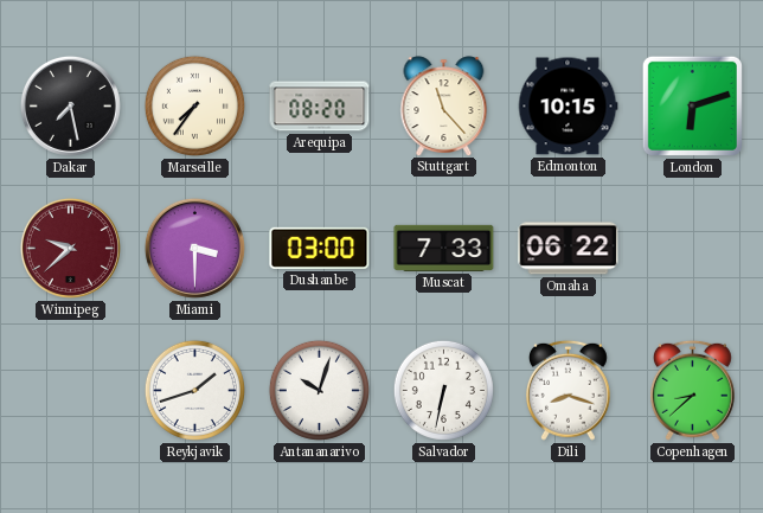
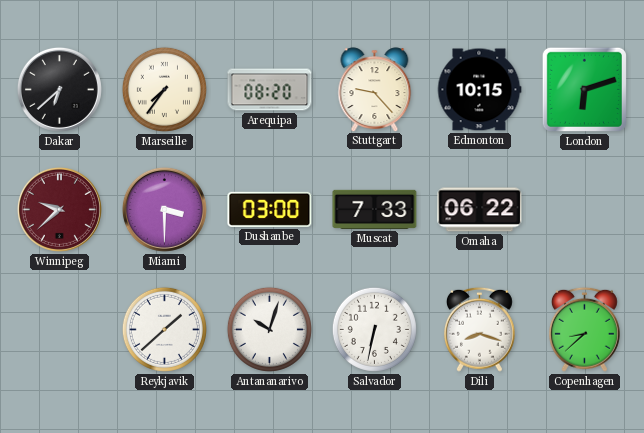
Dakar: 7:28 -> 6:38
Stuttgart: 11:23 -> 9:23
Reykjavik: 1:42 -> 1:38
